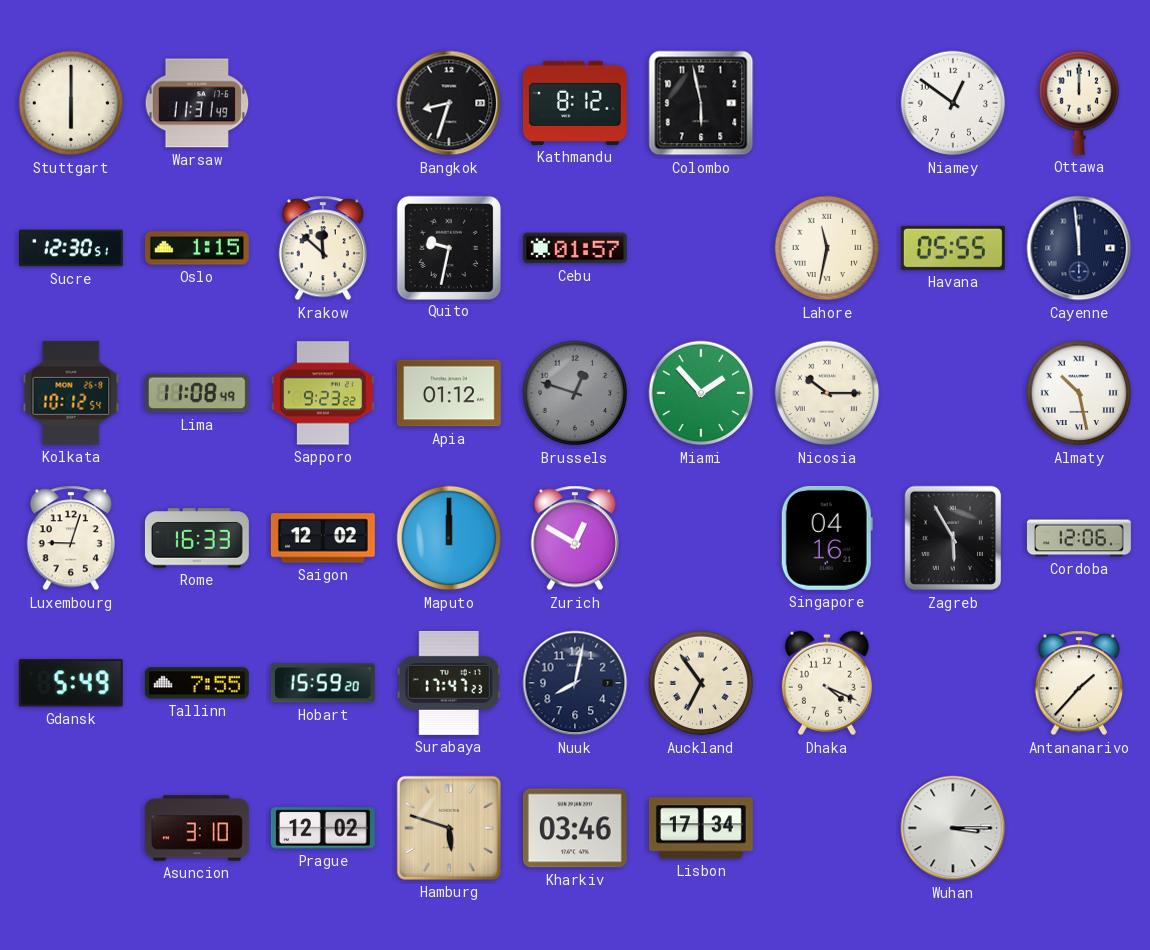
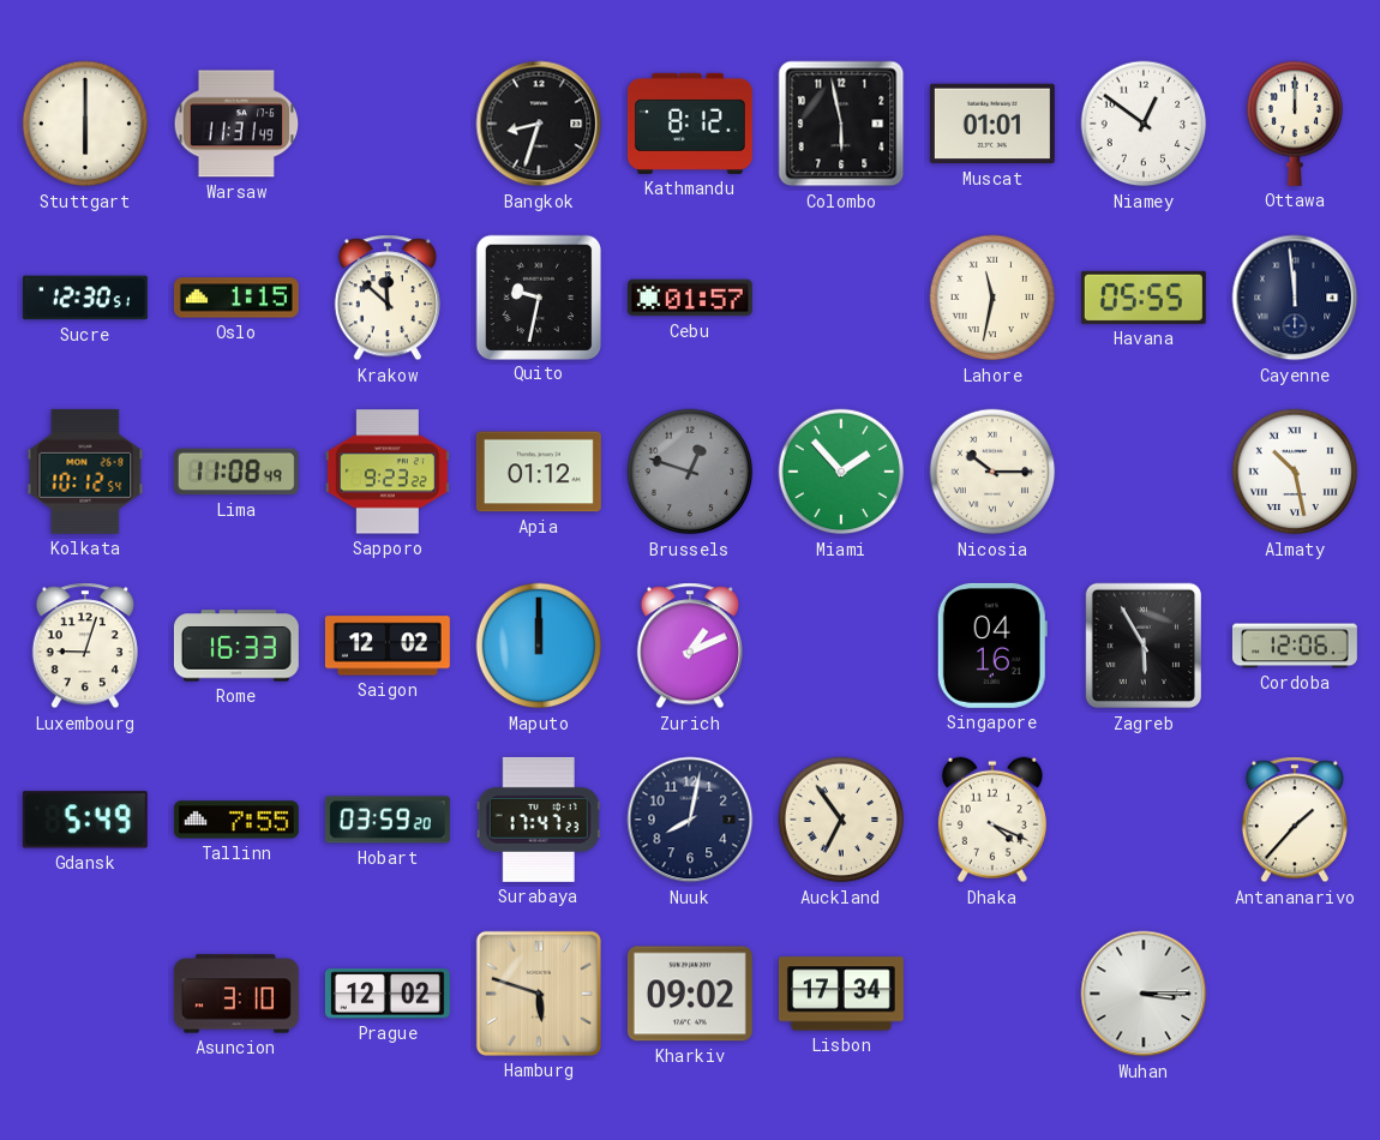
Muscat: none -> 01:01
Zurich: 12:50 -> 1:11
Hobart: 15:59 -> 03:59
Kharkiv: 03:46 -> 09:02
